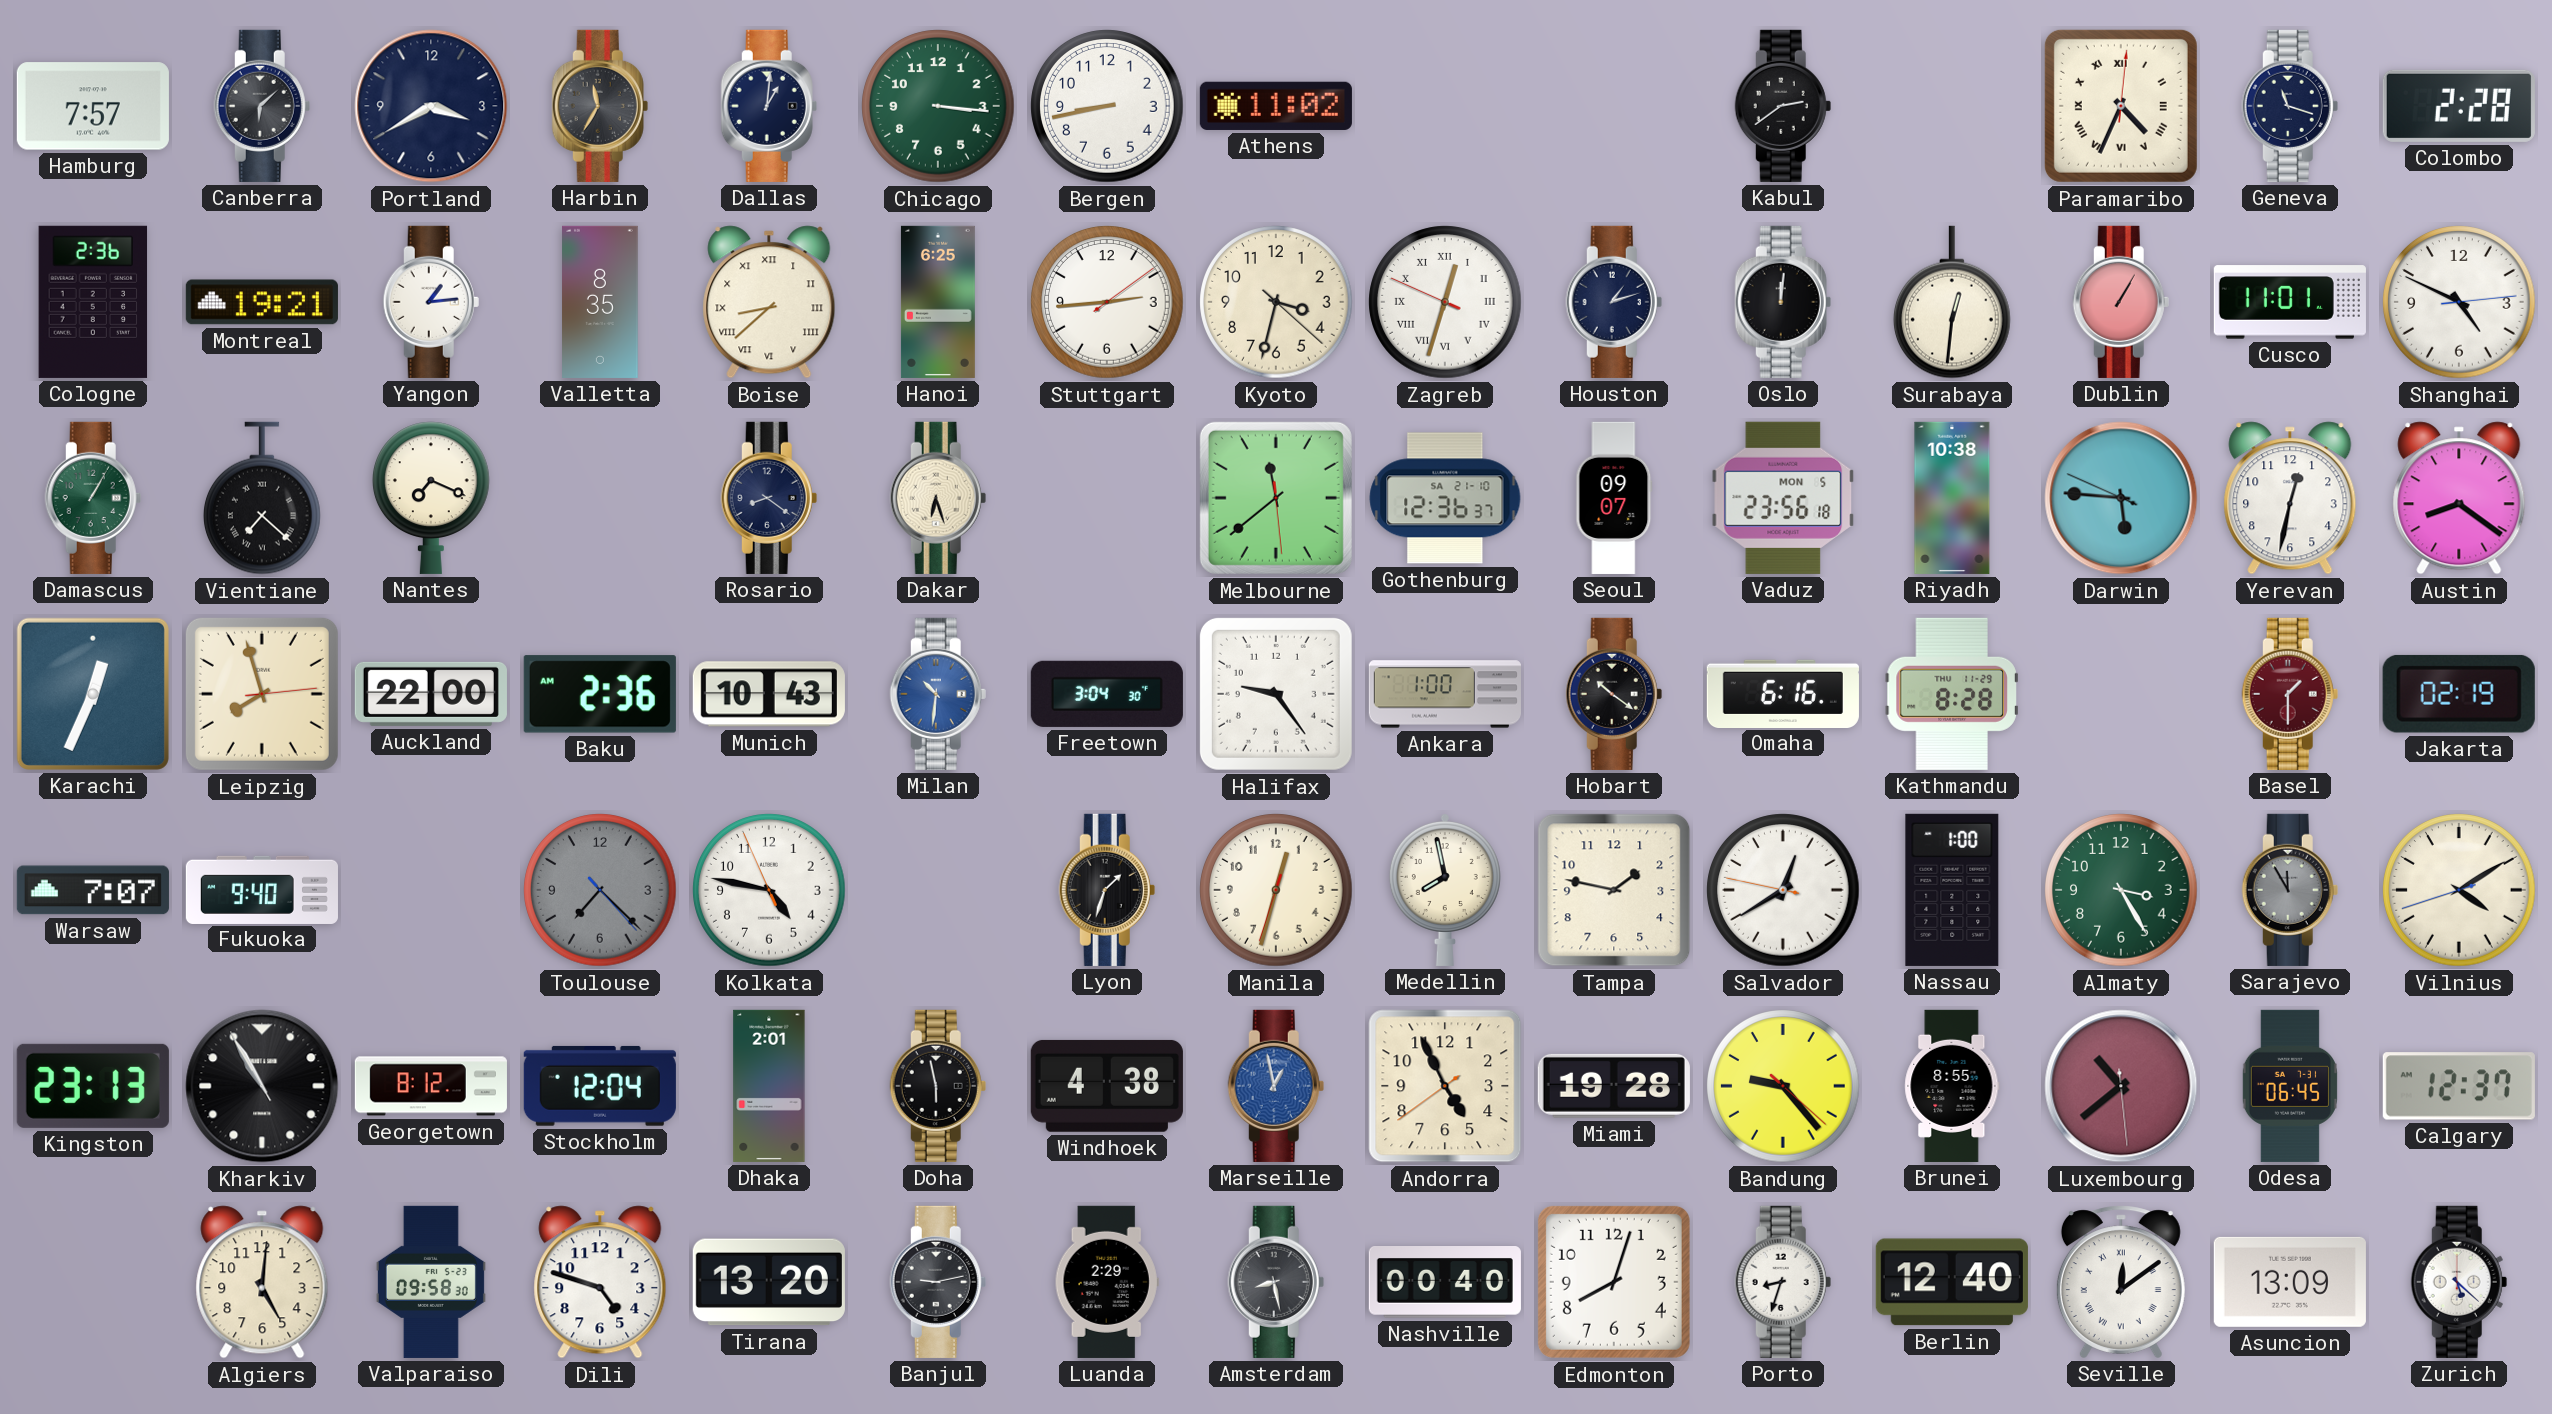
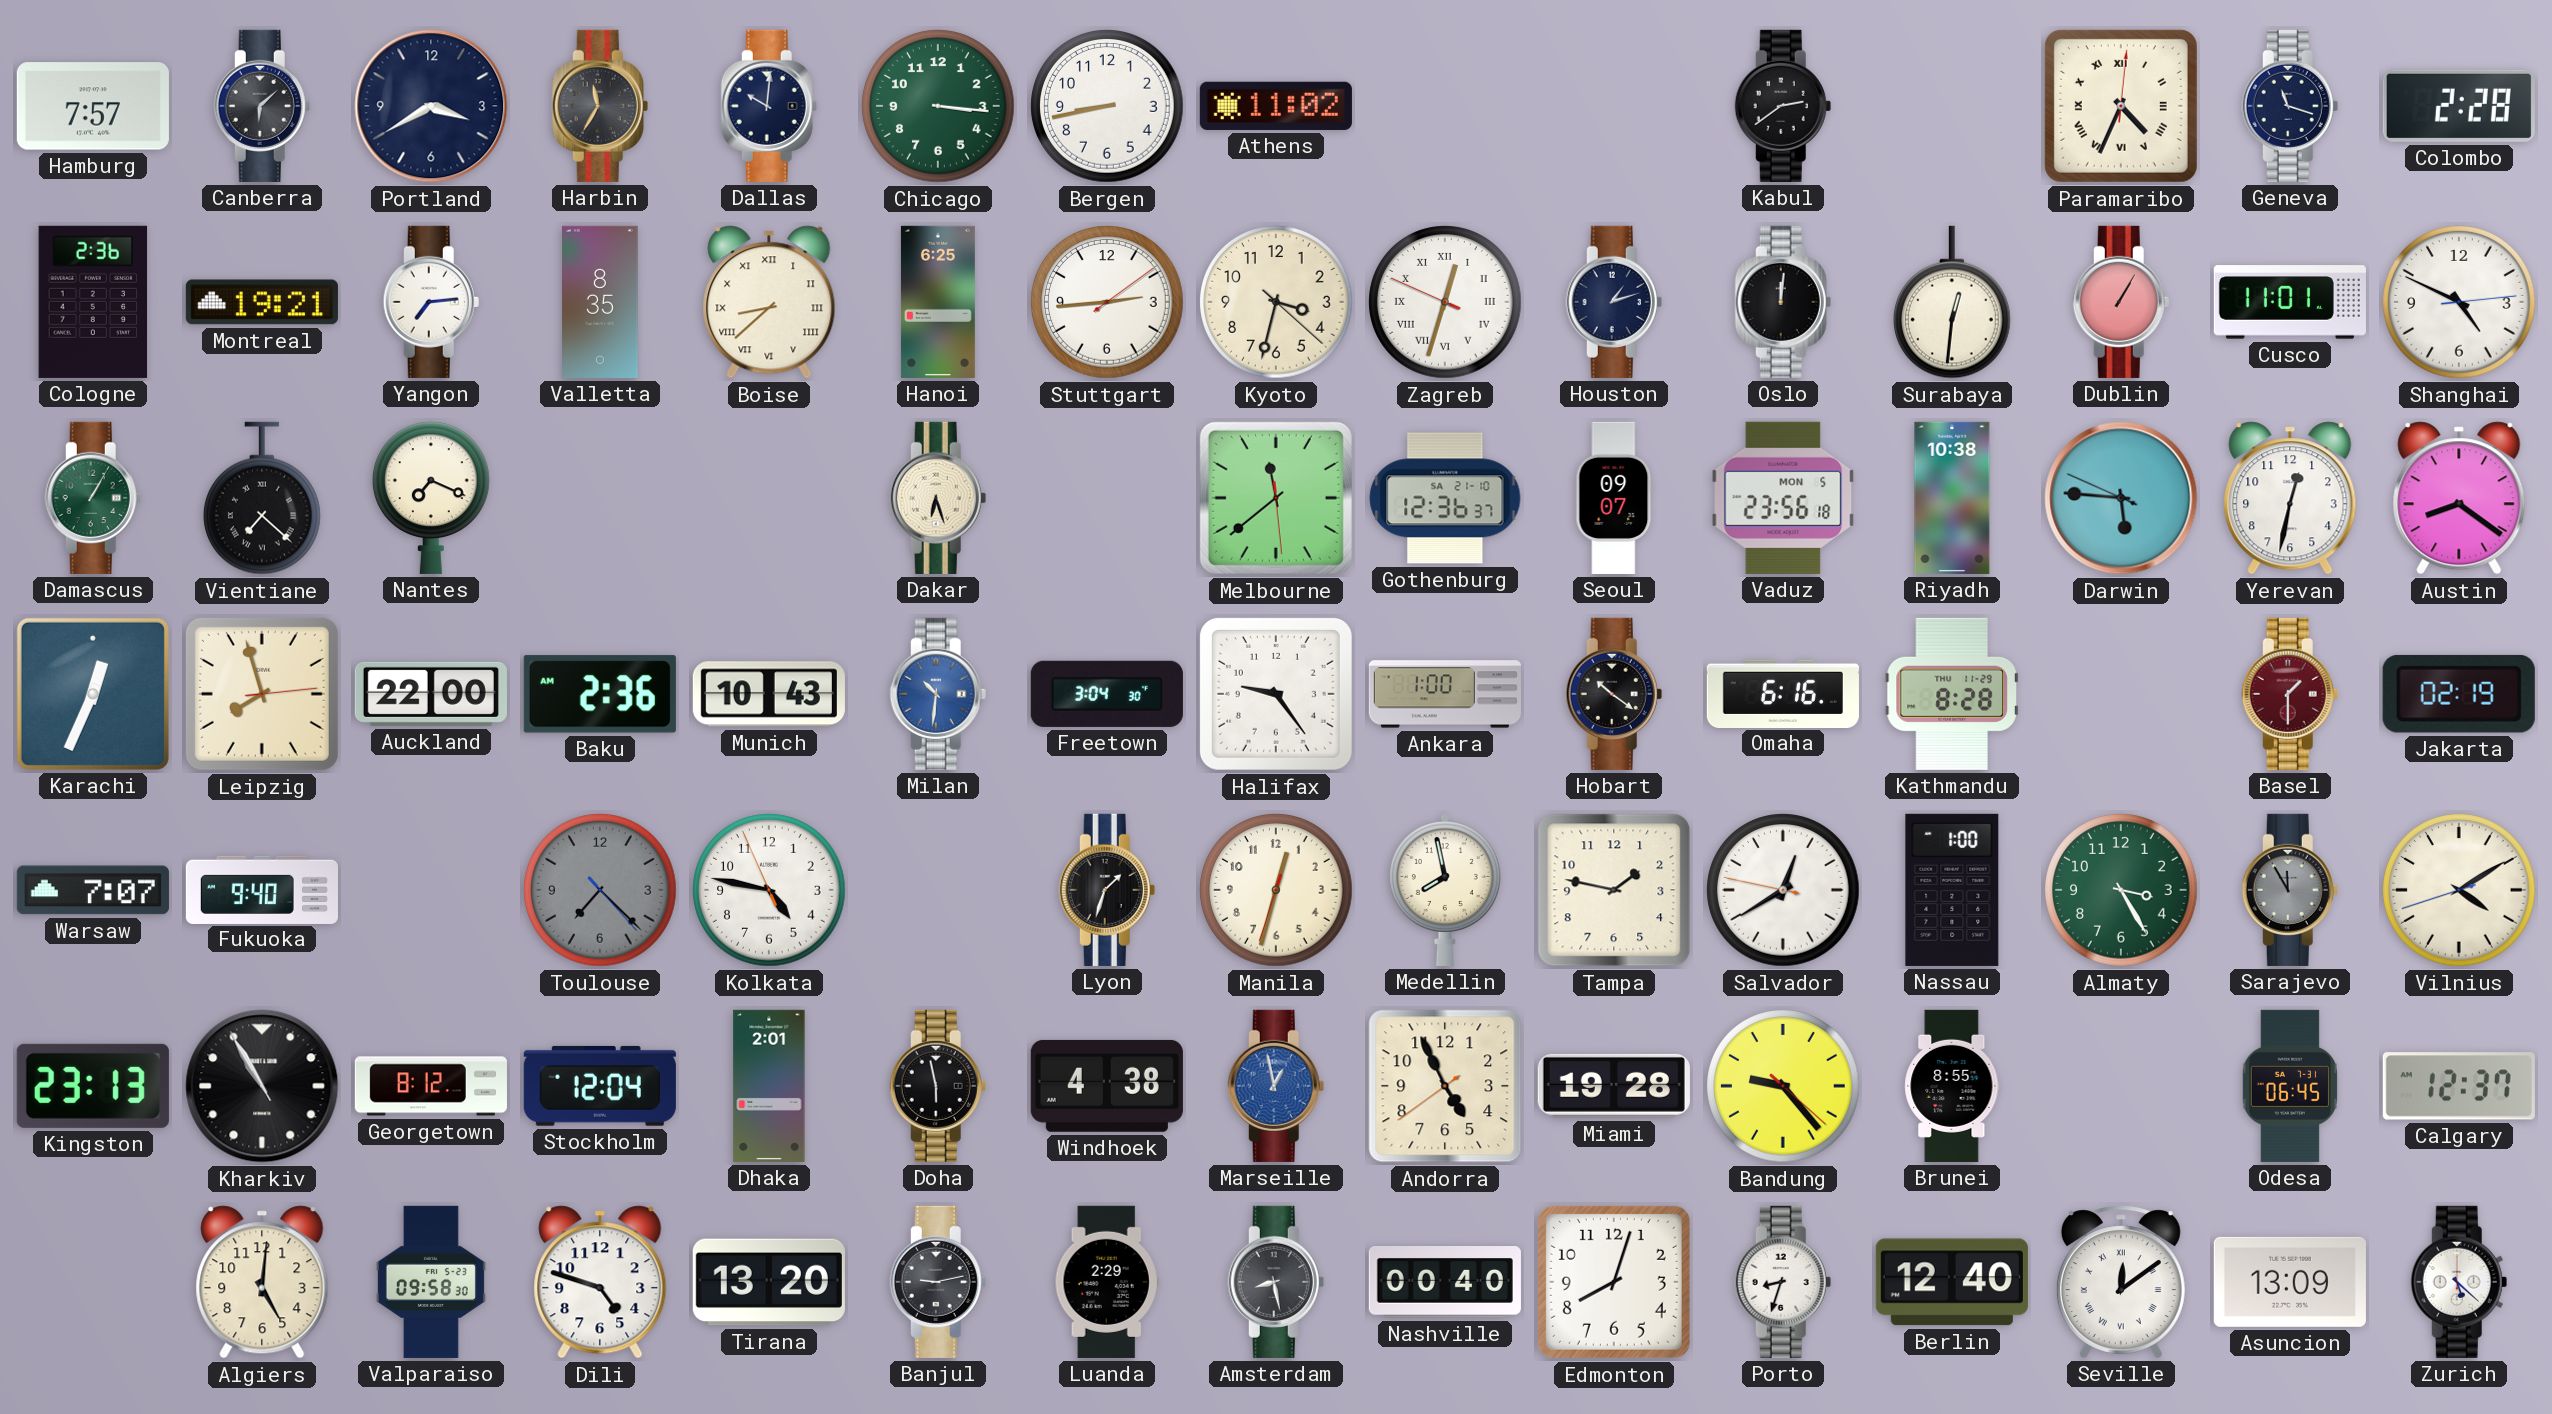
Dallas: 1:01 -> 10:01
Yangon: 1:14 -> 7:14
Rosario: 8:21 -> none
Luxembourg: 10:38 -> none
